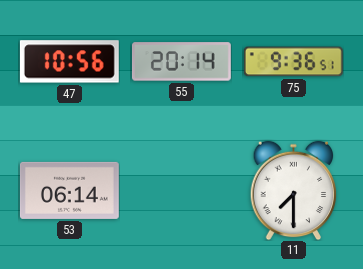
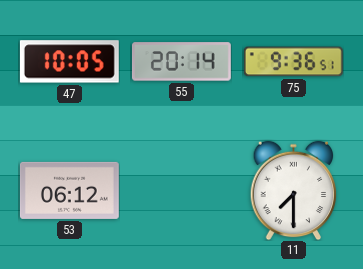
47: 10:56 -> 10:05
53: 06:14 -> 06:12
